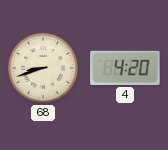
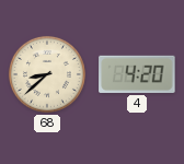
68: 8:42 -> 8:38
